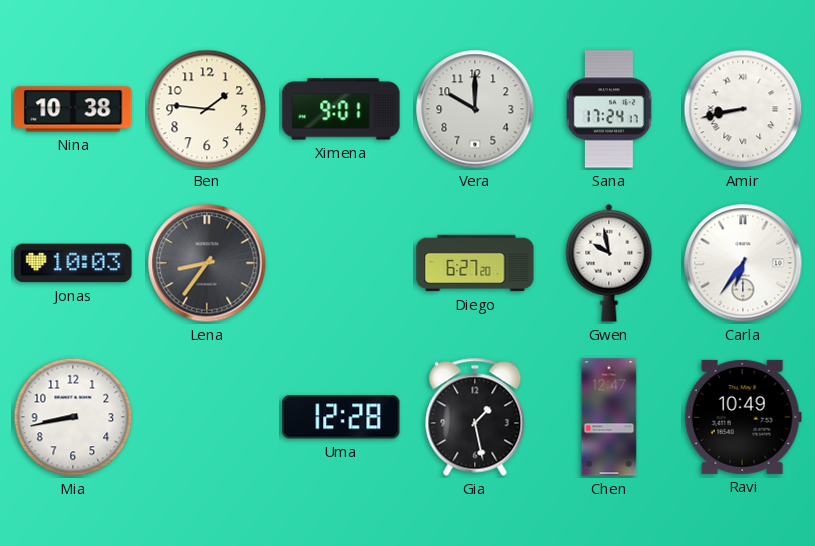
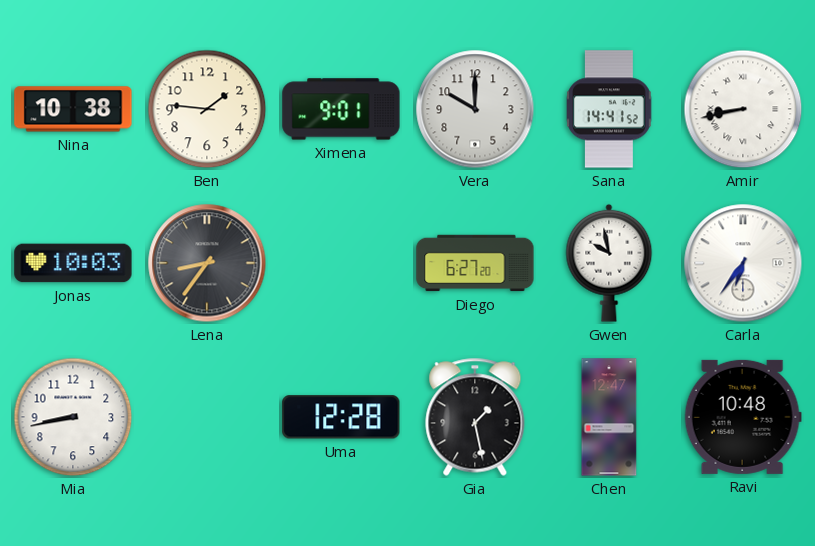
Sana: 17:24 -> 14:41
Ravi: 10:49 -> 10:48
